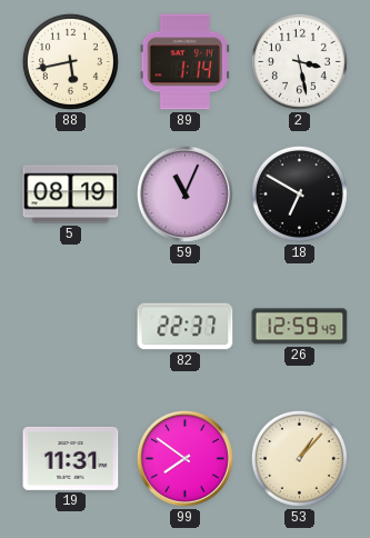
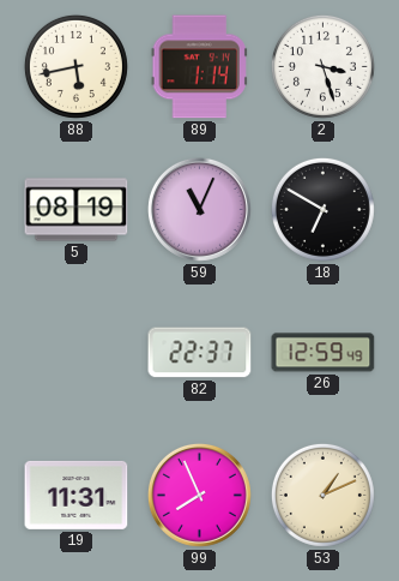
2: 3:28 -> 3:27
99: 7:51 -> 7:56
53: 1:07 -> 1:11
